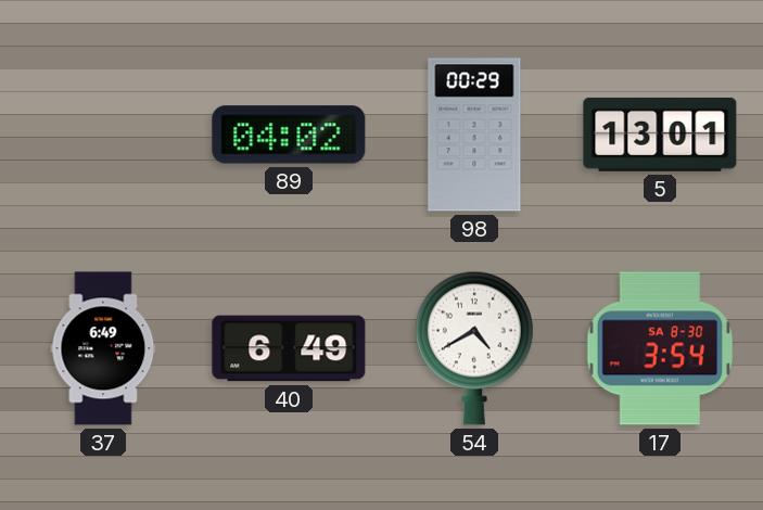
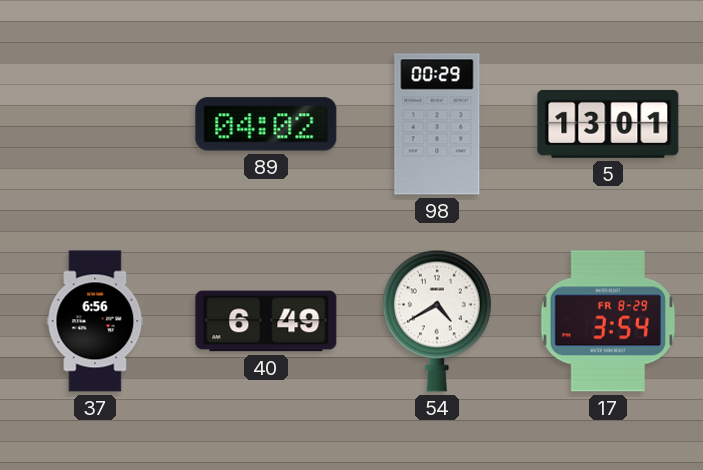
37: 6:49 -> 6:56
17 date: SA 8-30 -> FR 8-29
